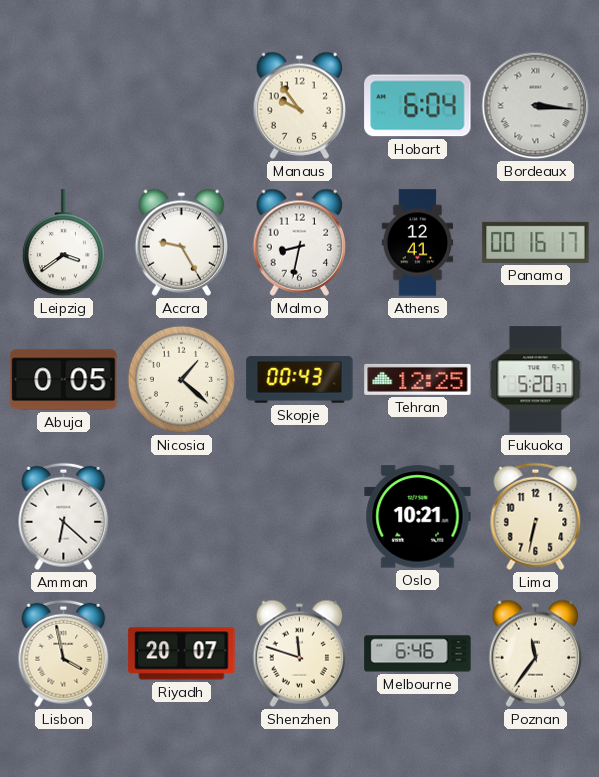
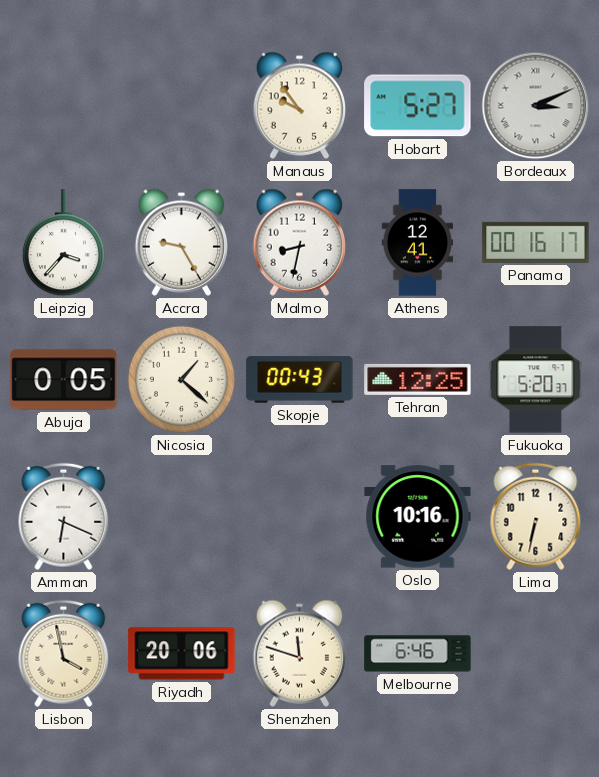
Hobart: 6:04 -> 5:27
Bordeaux: 3:16 -> 3:11
Leipzig: 3:39 -> 3:37
Amman: 6:22 -> 6:19
Oslo: 10:21 -> 10:16
Riyadh: 20:07 -> 20:06
Poznan: 11:36 -> none
